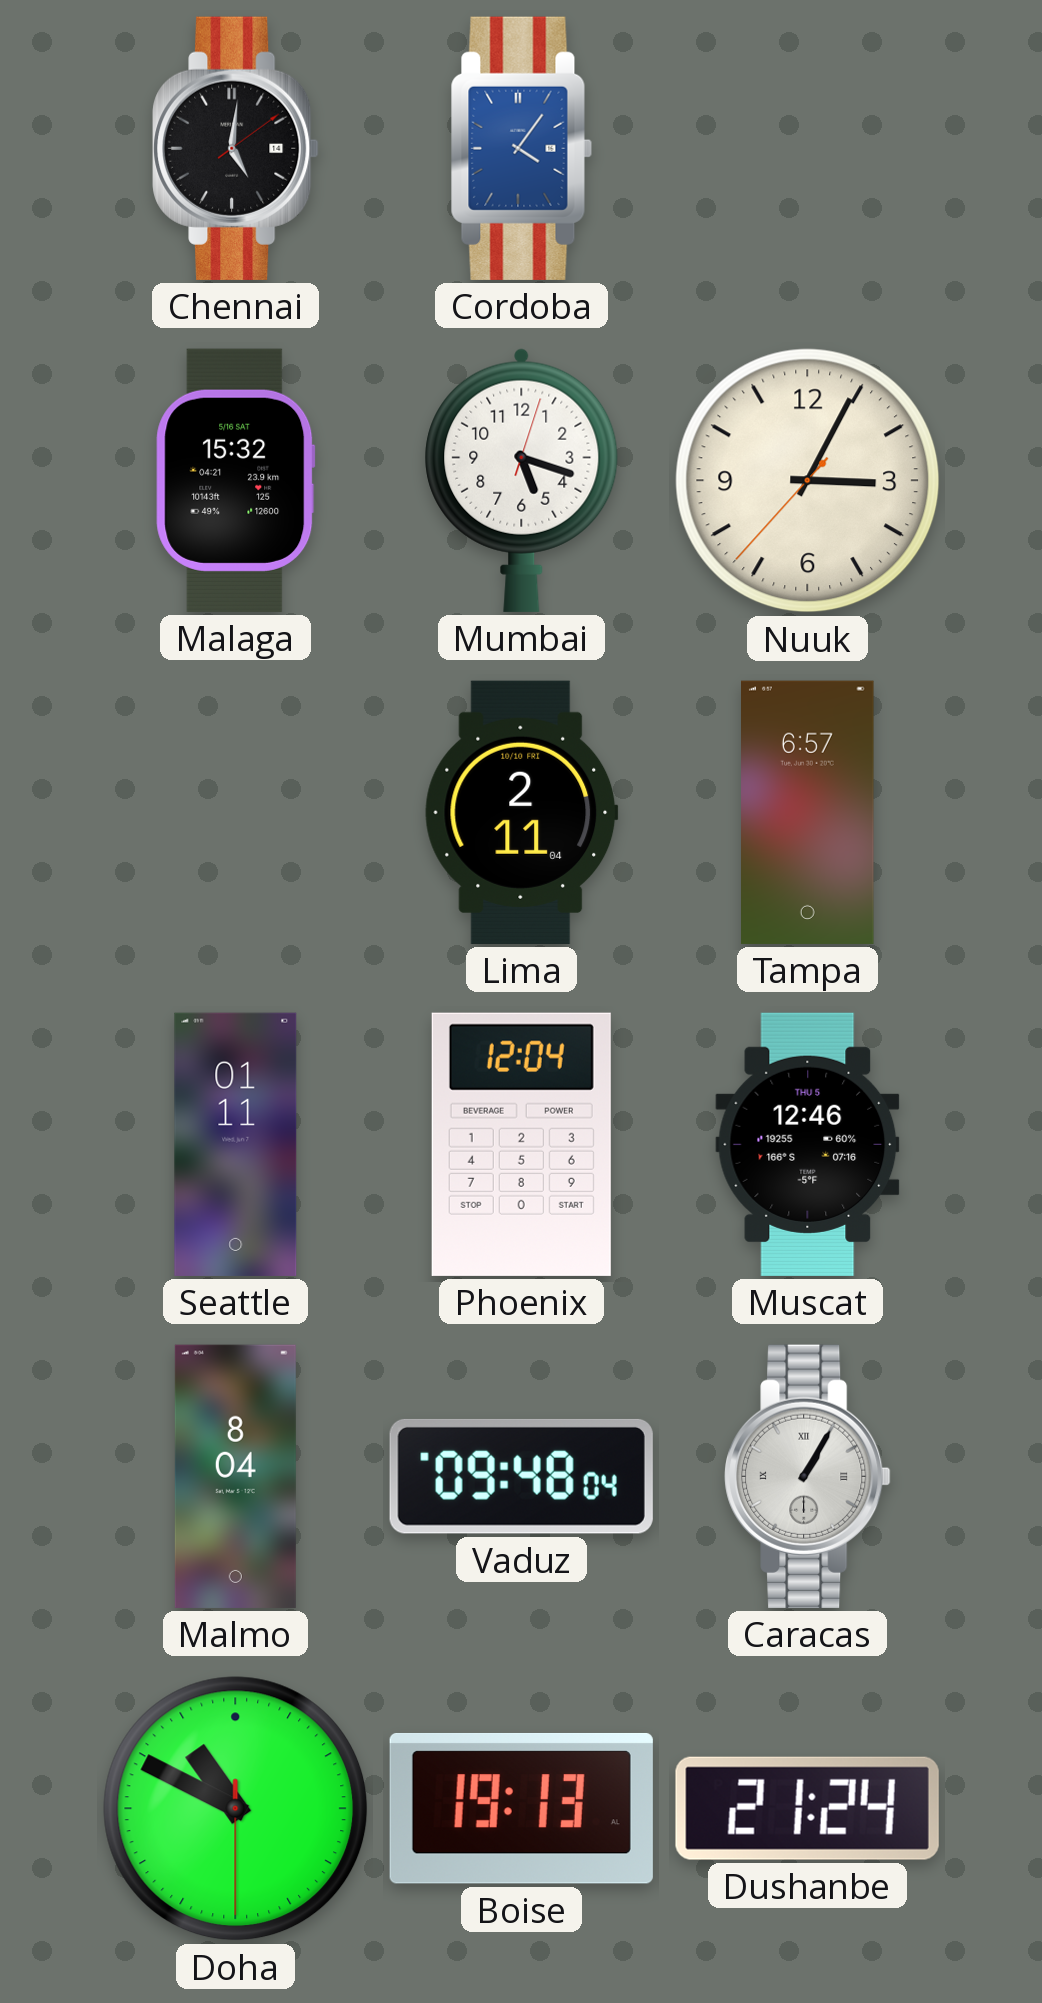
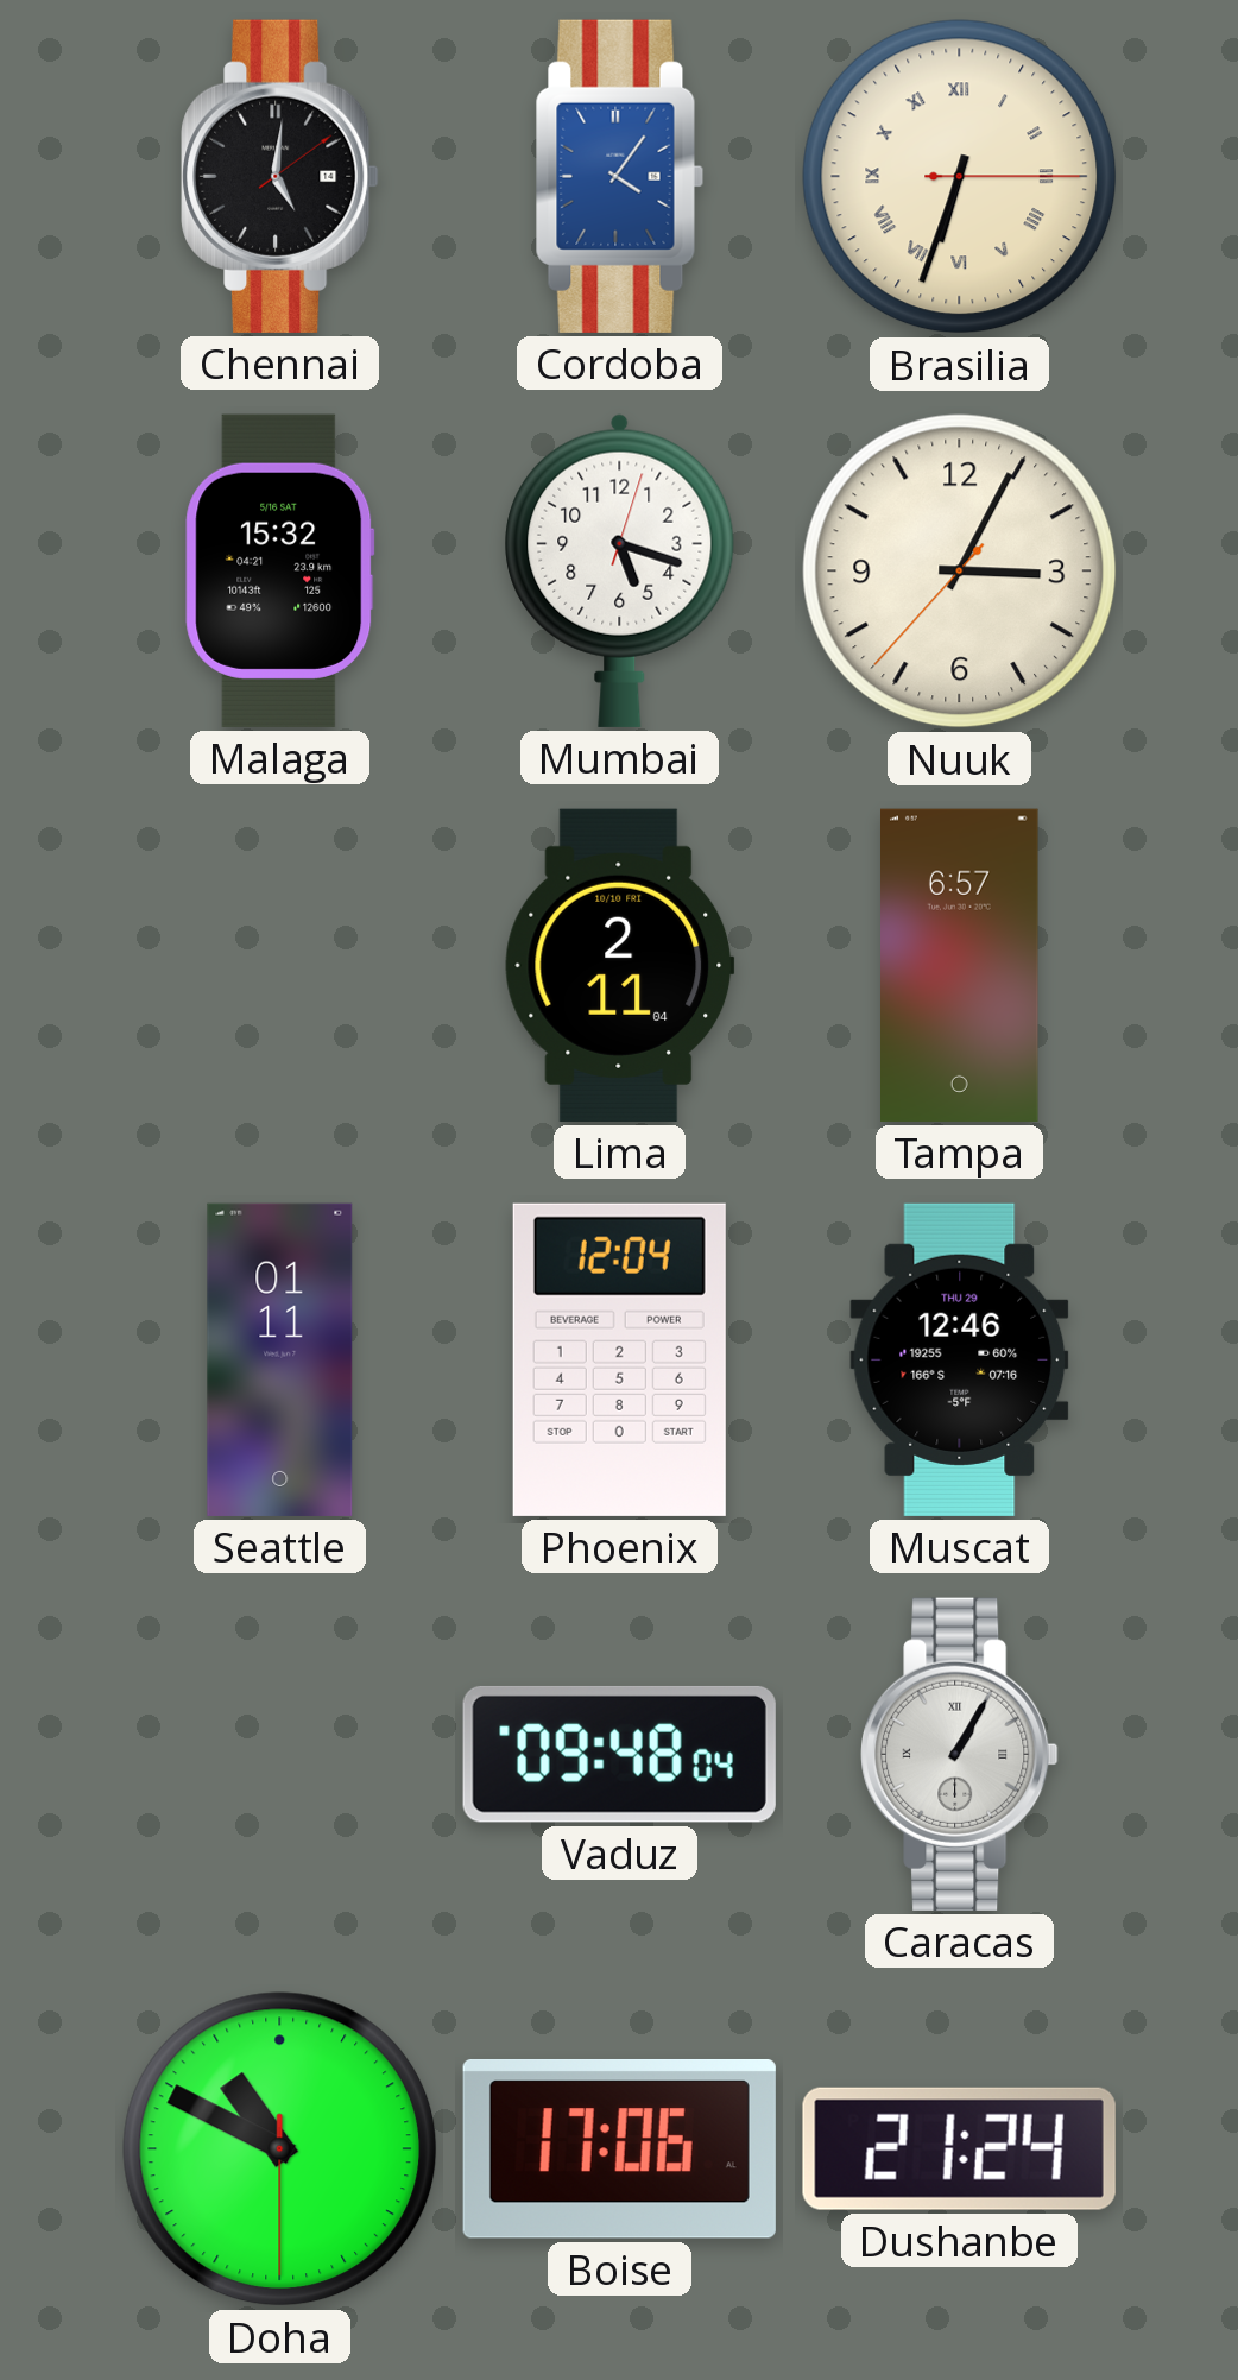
Brasilia: none -> 6:33
Muscat date: THU 5 -> THU 29
Malmo: 8:04 -> none
Boise: 19:13 -> 17:06
